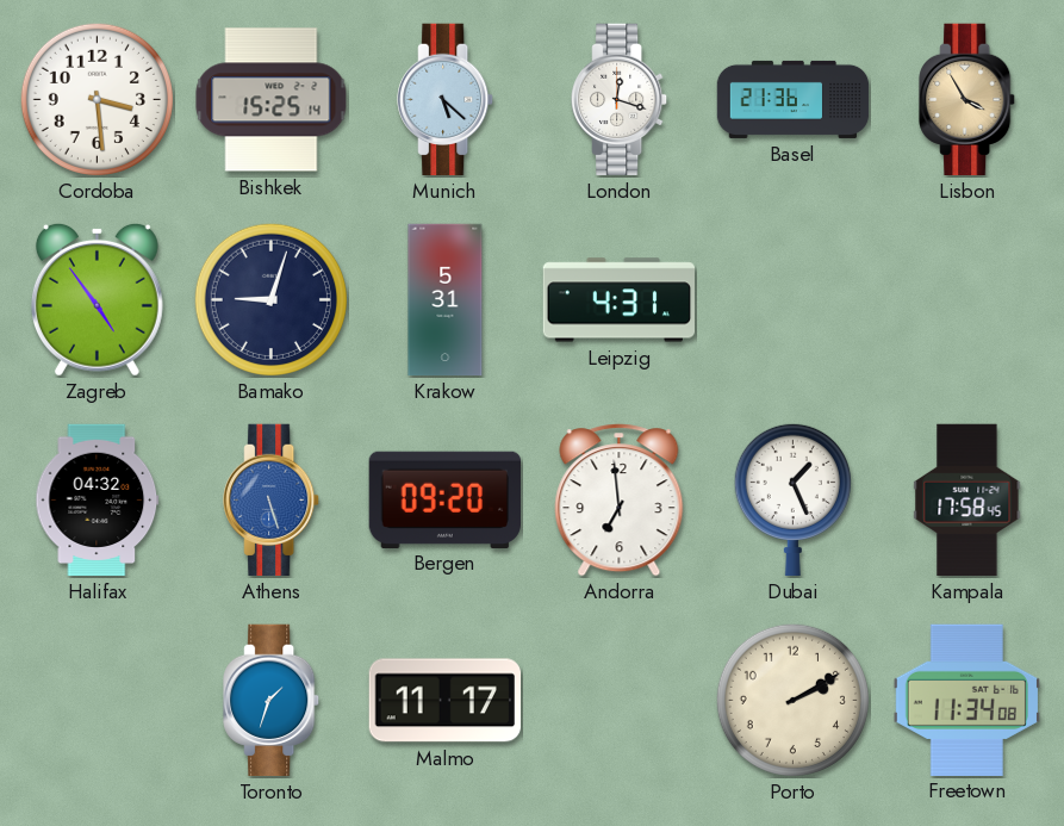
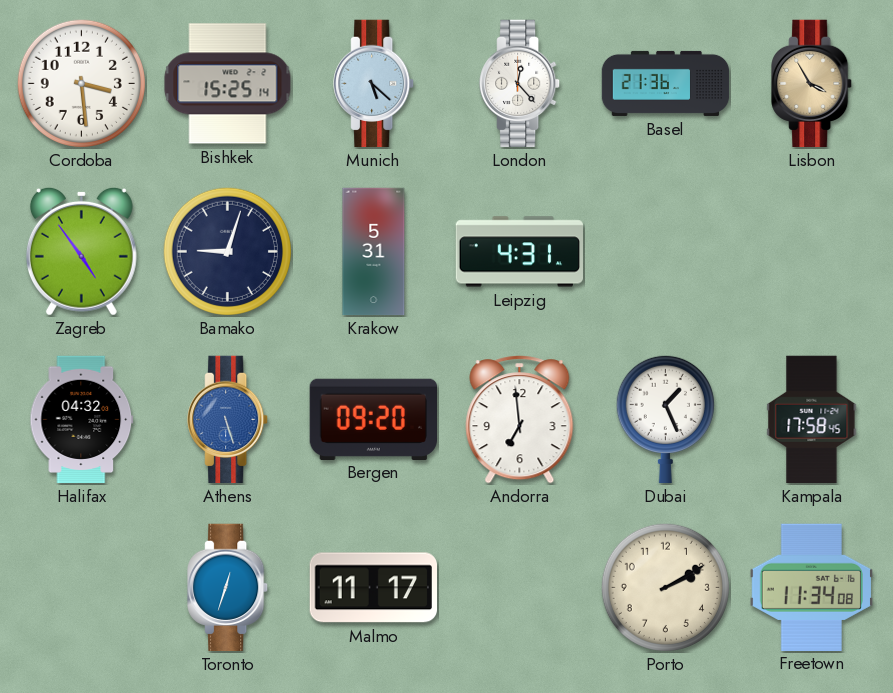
London: 12:18 -> 12:23
Toronto: 1:33 -> 12:33
